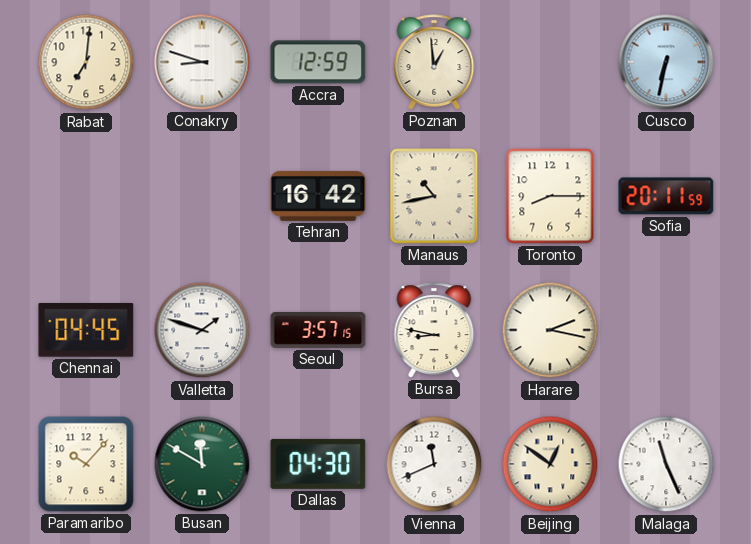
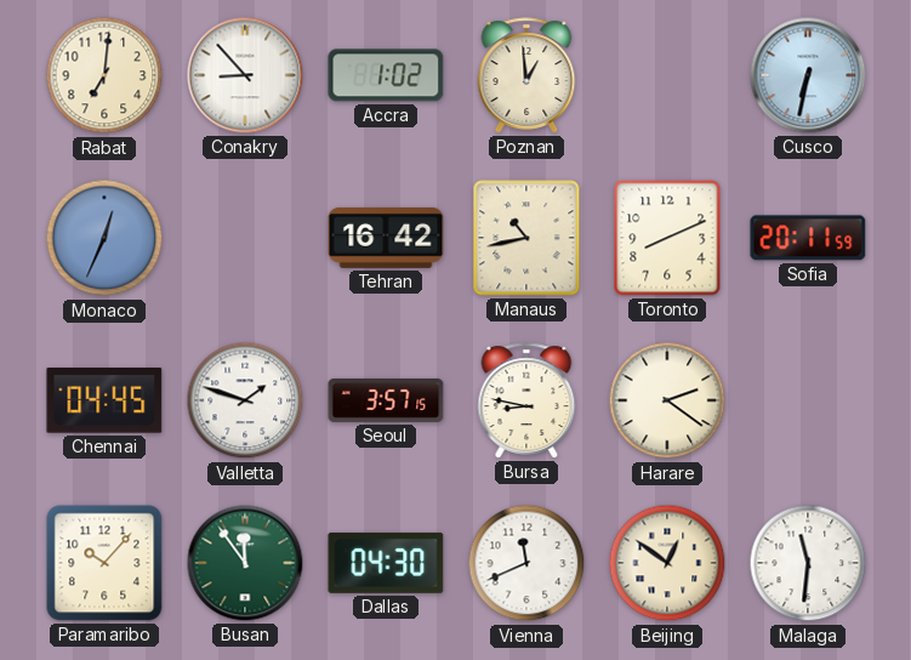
Conakry: 8:48 -> 8:53
Accra: 12:59 -> 1:02
Monaco: none -> 12:34
Toronto: 8:15 -> 8:11
Harare: 2:17 -> 2:21
Busan: 11:50 -> 11:54
Malaga: 11:26 -> 11:31
